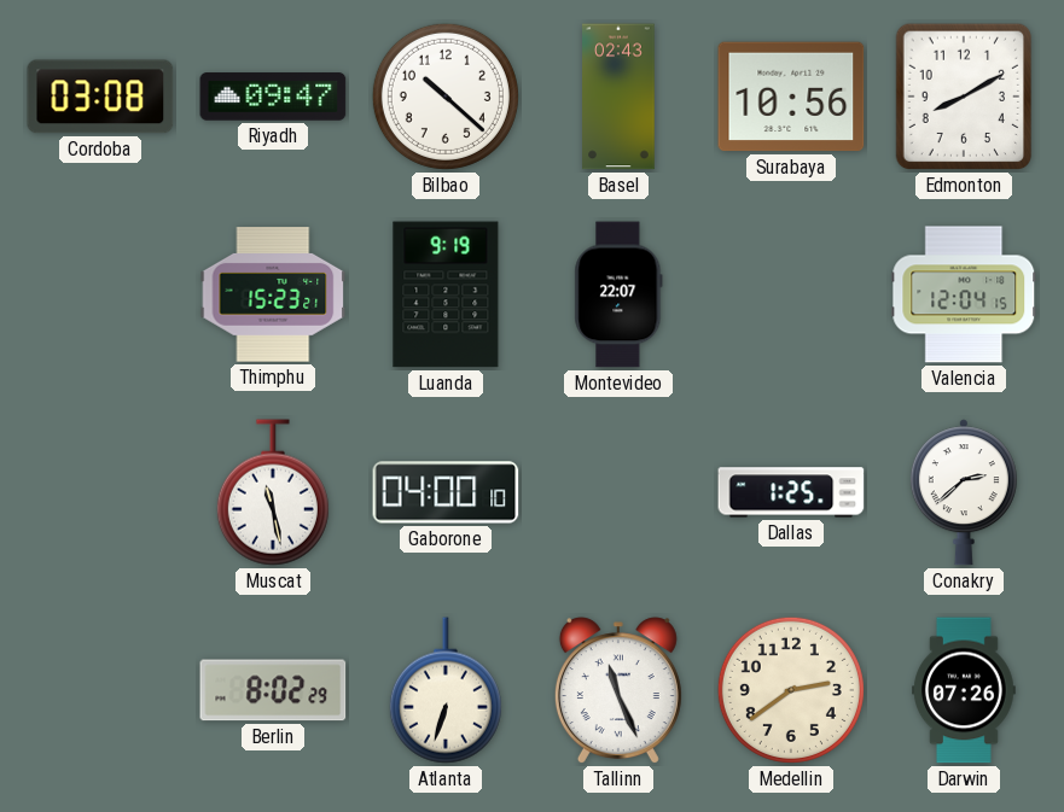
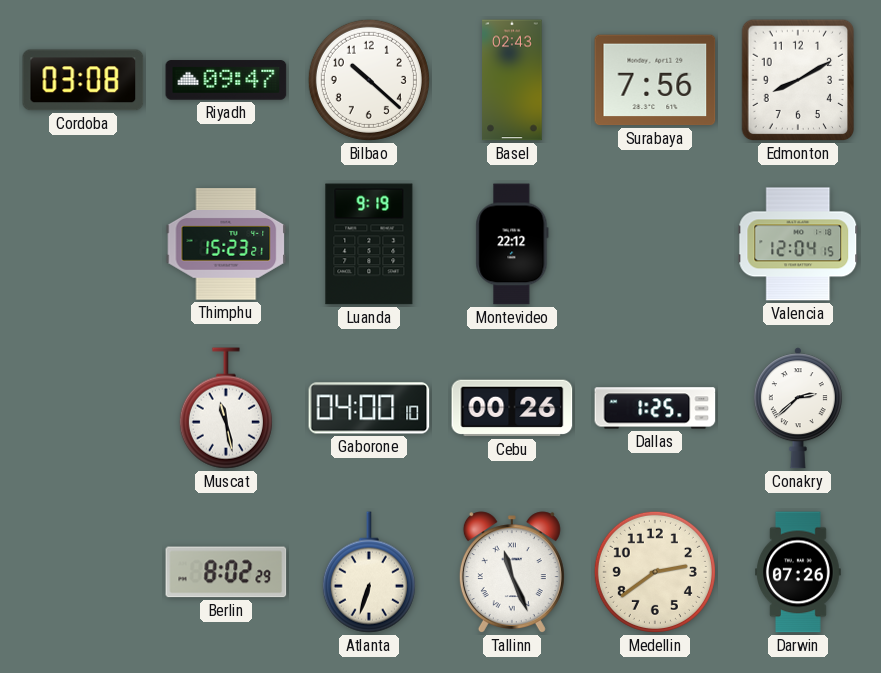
Surabaya: 10:56 -> 7:56
Montevideo: 22:07 -> 22:12
Cebu: none -> 00:26
